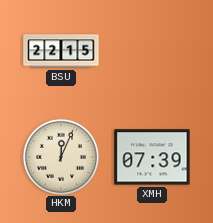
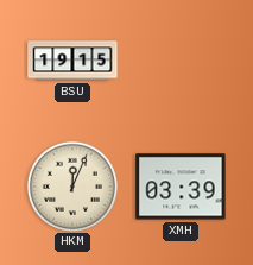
BSU: 22:15 -> 19:15
XMH: 07:39 -> 03:39
